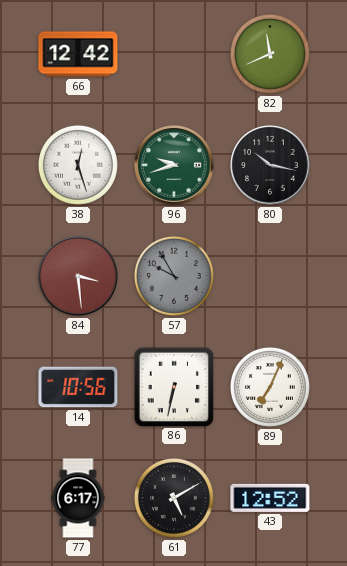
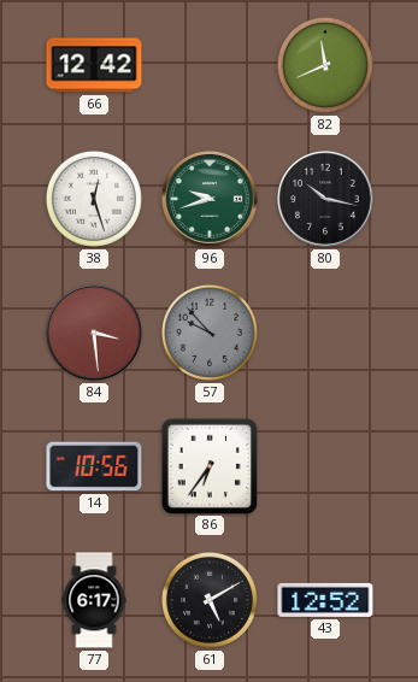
57: 9:55 -> 9:53
86: 6:32 -> 6:36
89: 7:04 -> none
